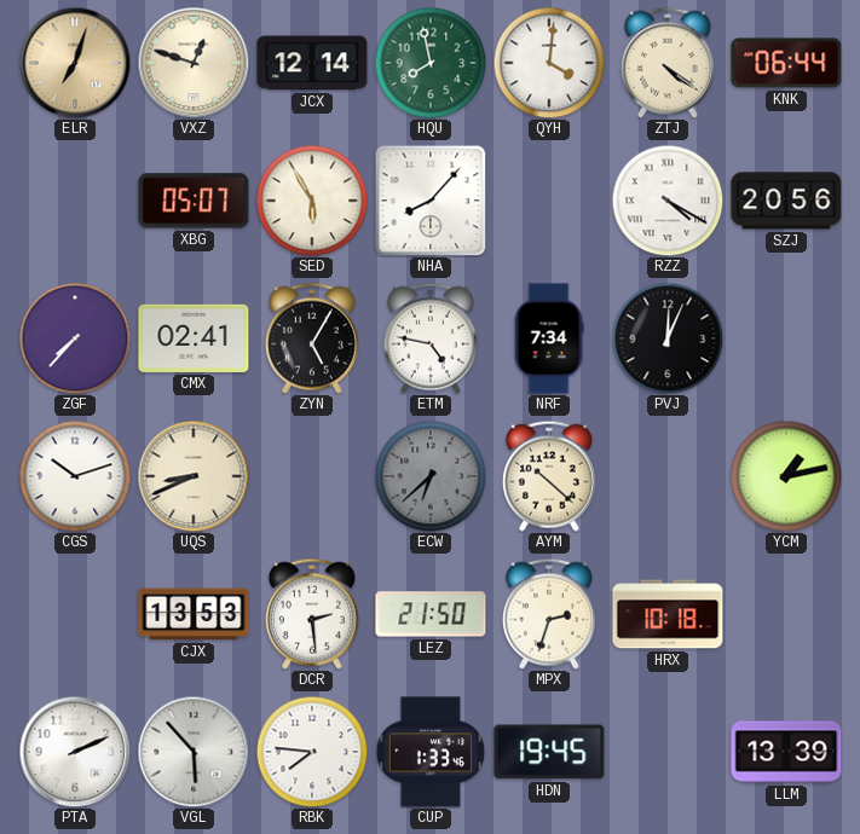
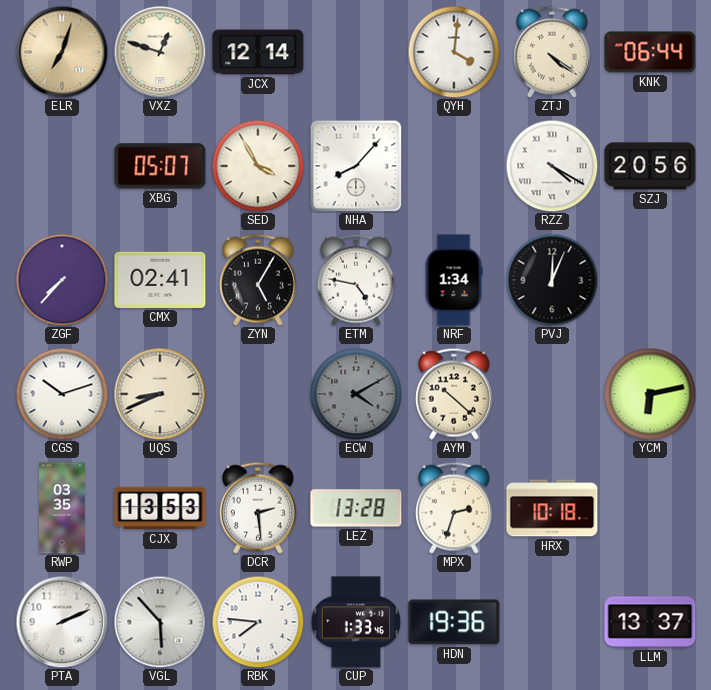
HQU: 7:58 -> none
SED: 5:55 -> 3:55
NRF: 7:34 -> 1:34
ECW: 6:38 -> 4:10
YCM: 1:13 -> 6:13
RWP: none -> 03:35
LEZ: 21:50 -> 13:28
HDN: 19:45 -> 19:36
LLM: 13:39 -> 13:37
